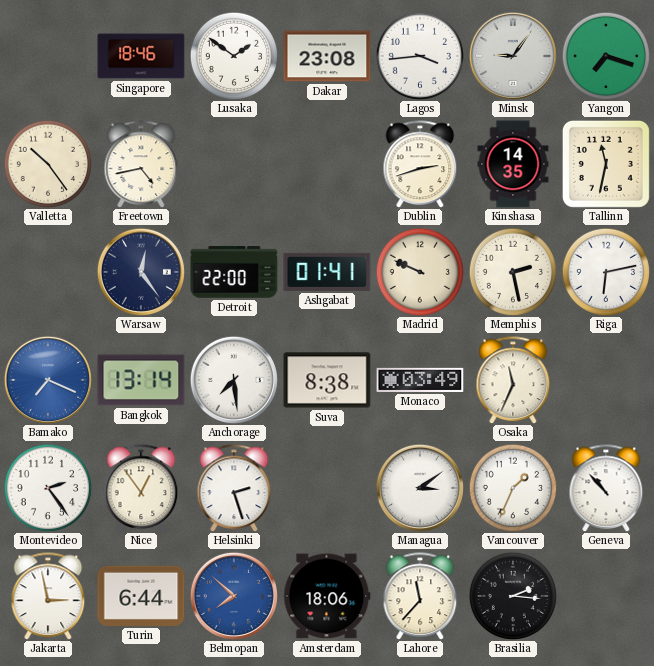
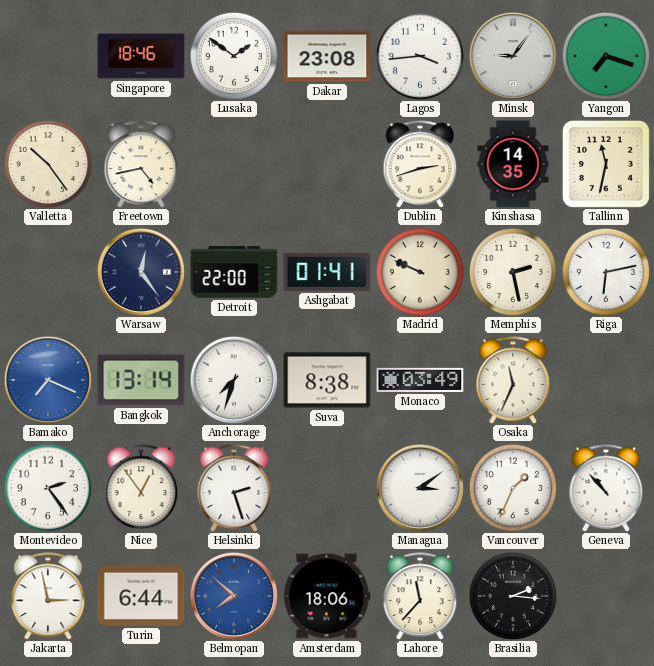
Anchorage: 7:29 -> 7:33
